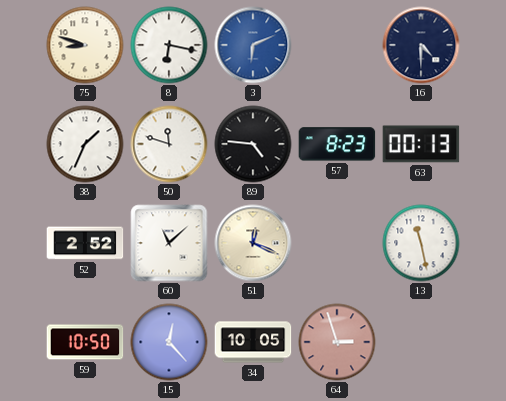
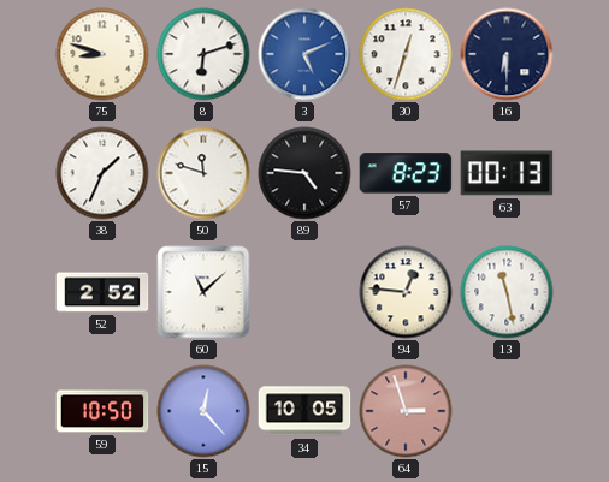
8: 6:17 -> 6:12
3: 6:11 -> 5:11
30: none -> 12:33
16: 4:30 -> 6:30
51: 12:19 -> none
94: none -> 12:46
